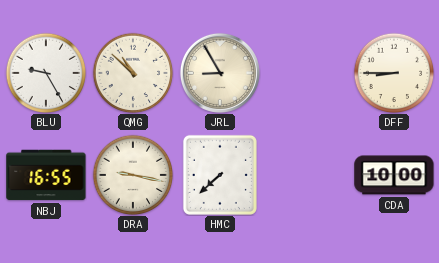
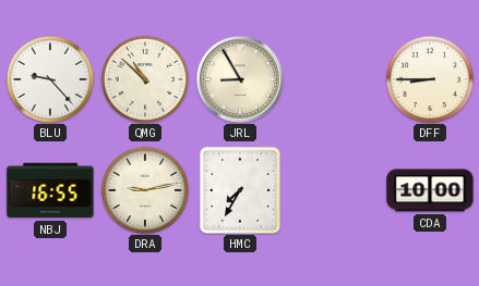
BLU: 9:25 -> 9:23
DRA: 9:17 -> 9:13
HMC: 7:38 -> 7:35
